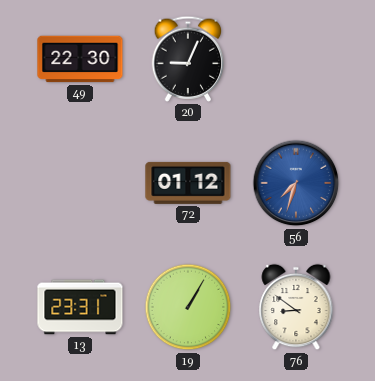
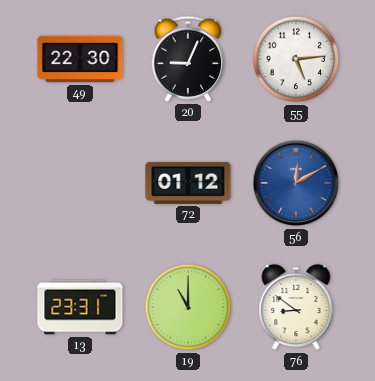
55: none -> 5:14
56: 7:33 -> 12:10
19: 1:05 -> 11:00
